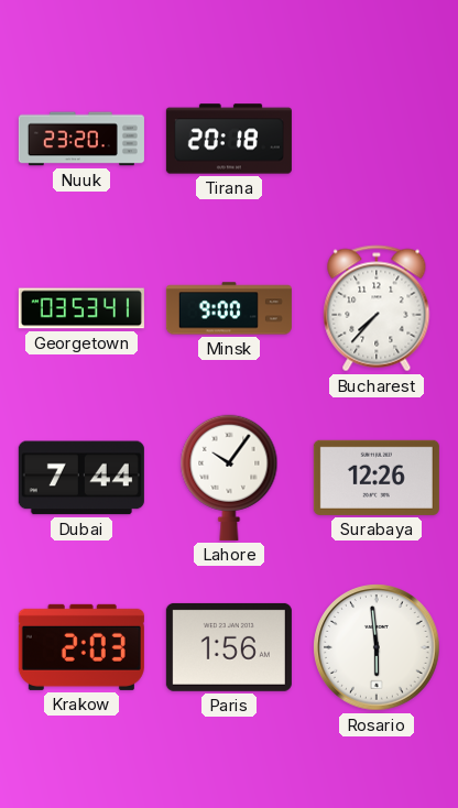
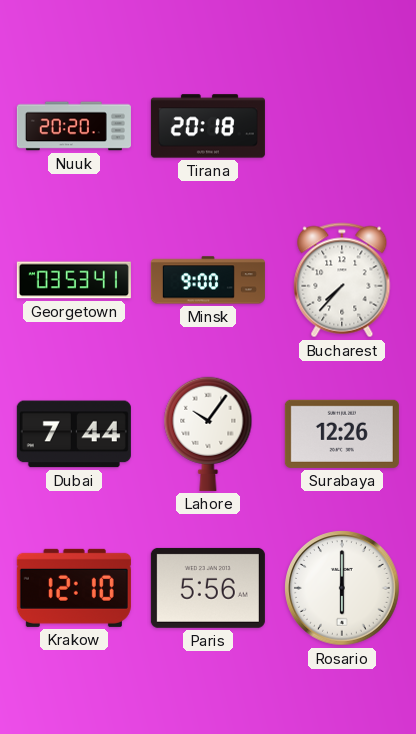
Nuuk: 23:20 -> 20:20
Krakow: 2:03 -> 12:10
Paris: 1:56 -> 5:56
Rosario: 5:59 -> 6:00
